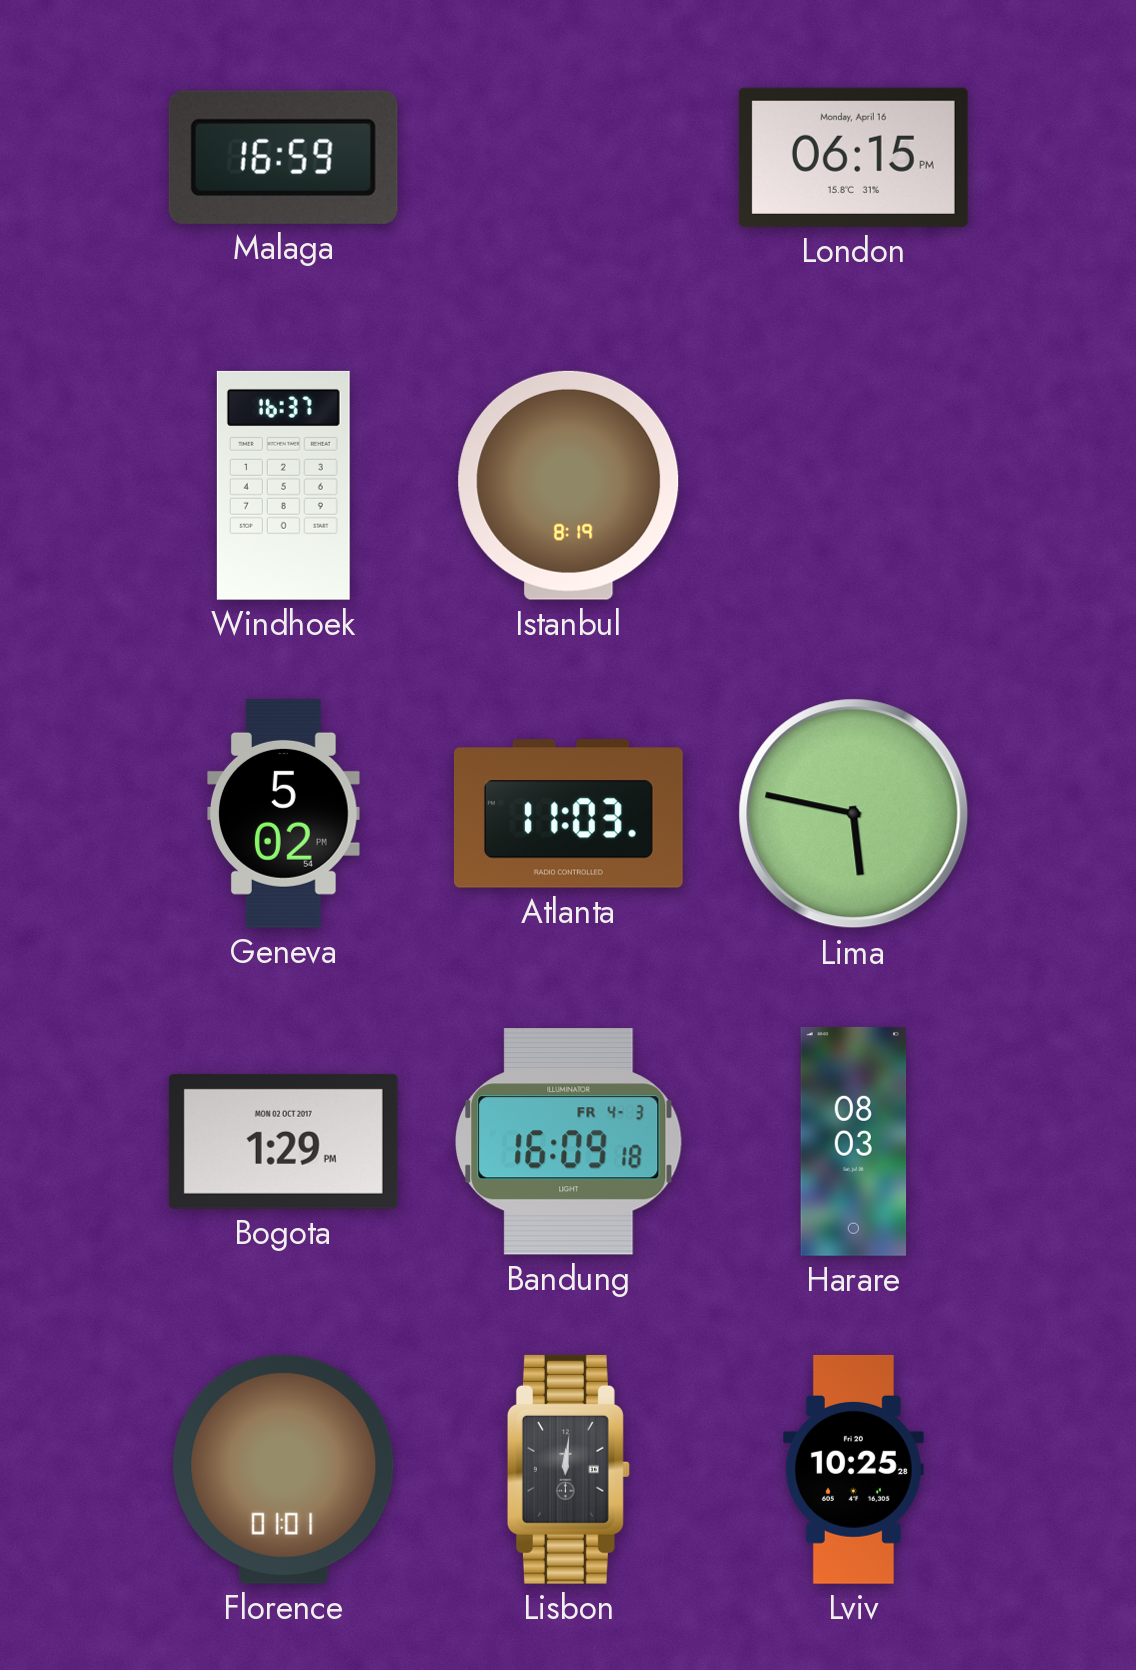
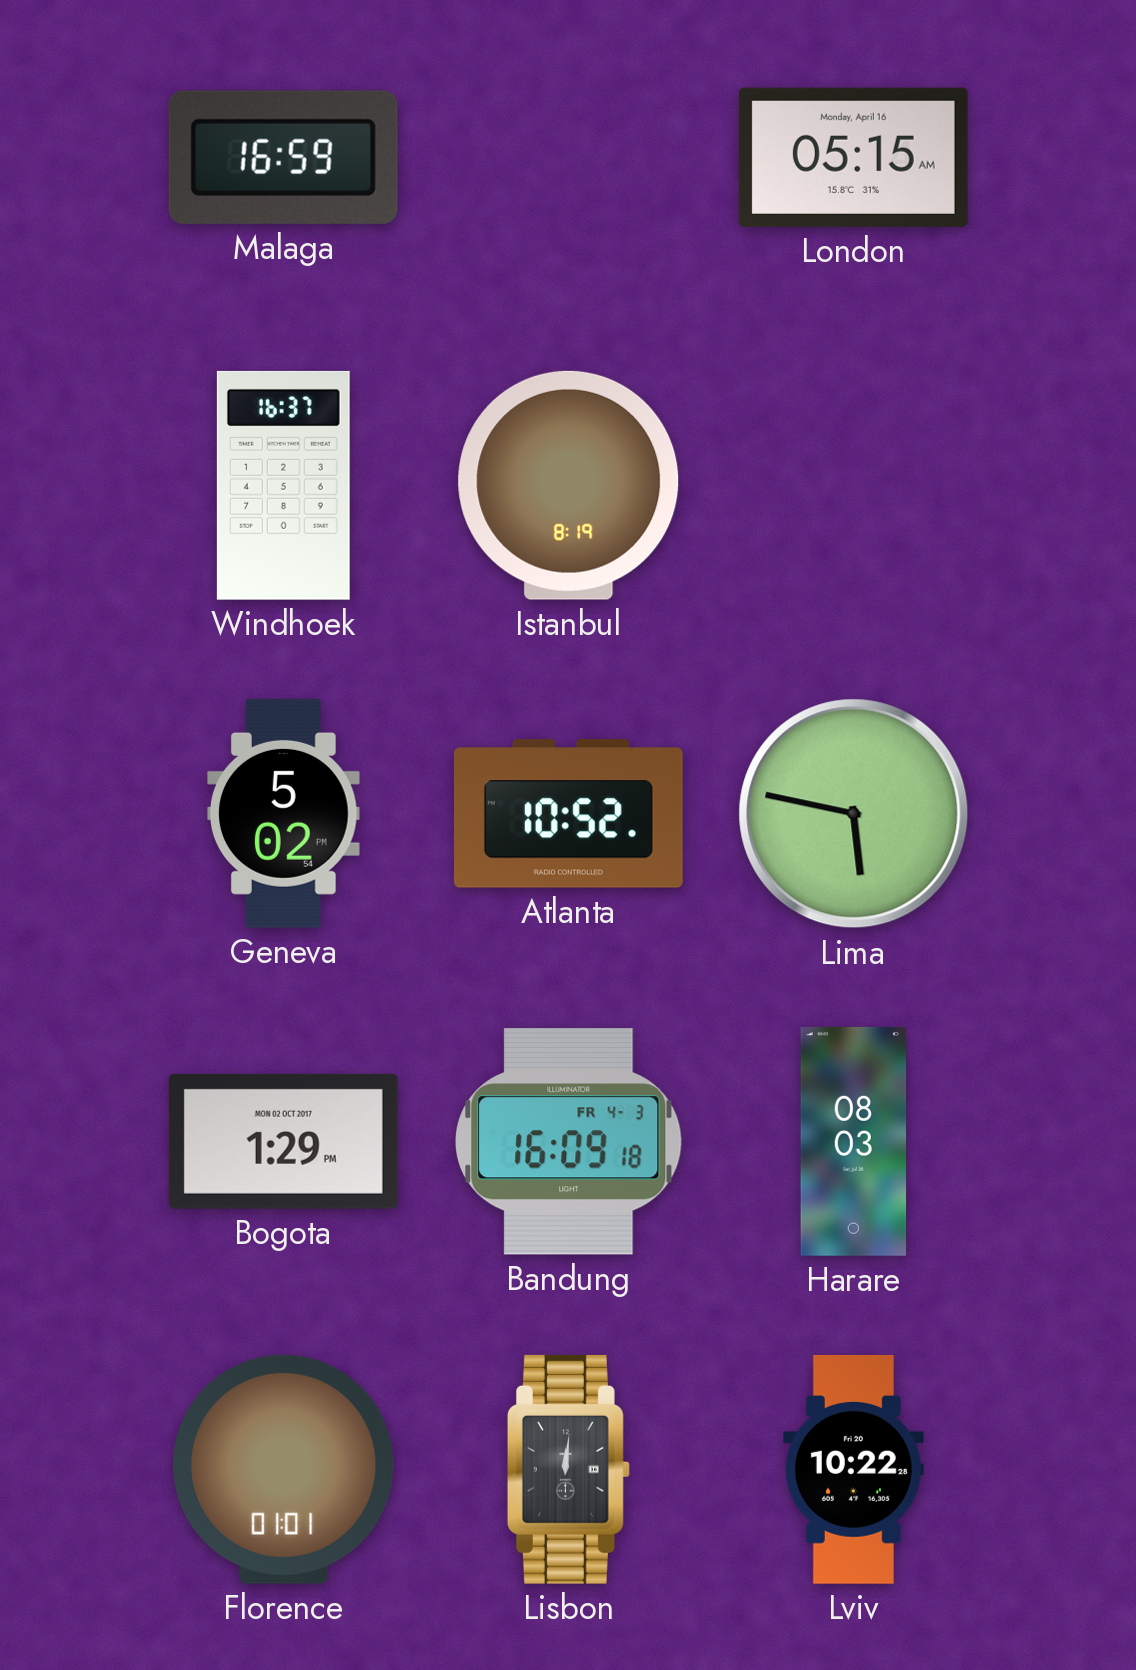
London: 06:15 -> 05:15
Atlanta: 11:03 -> 10:52
Lviv: 10:25 -> 10:22
